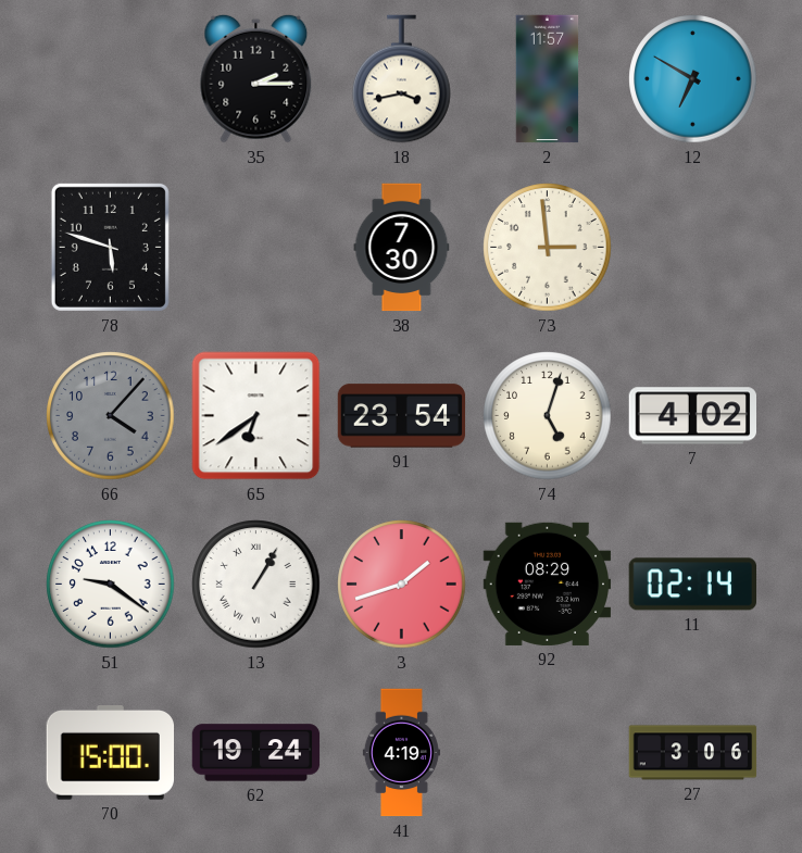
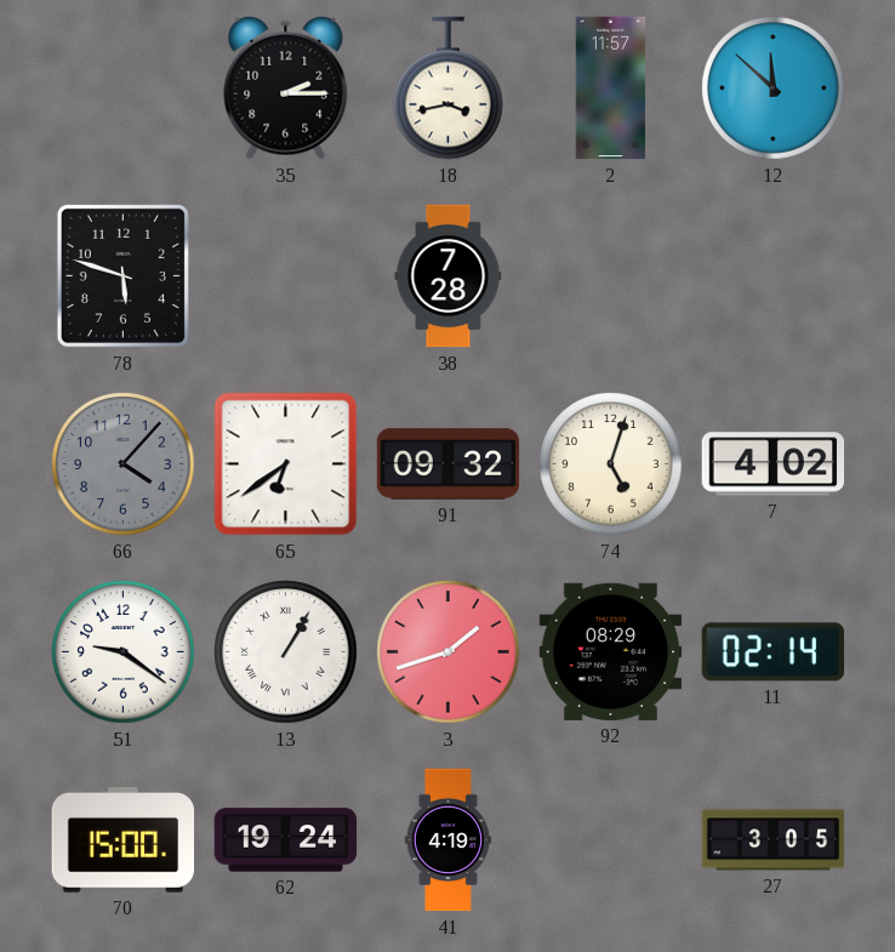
12: 6:50 -> 11:52
38: 7:30 -> 7:28
73: 2:59 -> none
91: 23:54 -> 09:32
27: 3:06 -> 3:05
